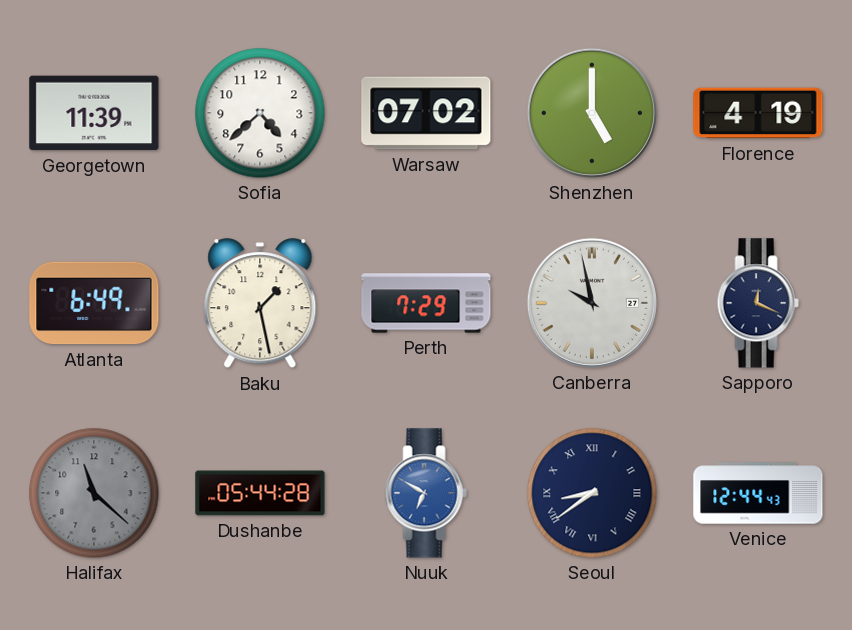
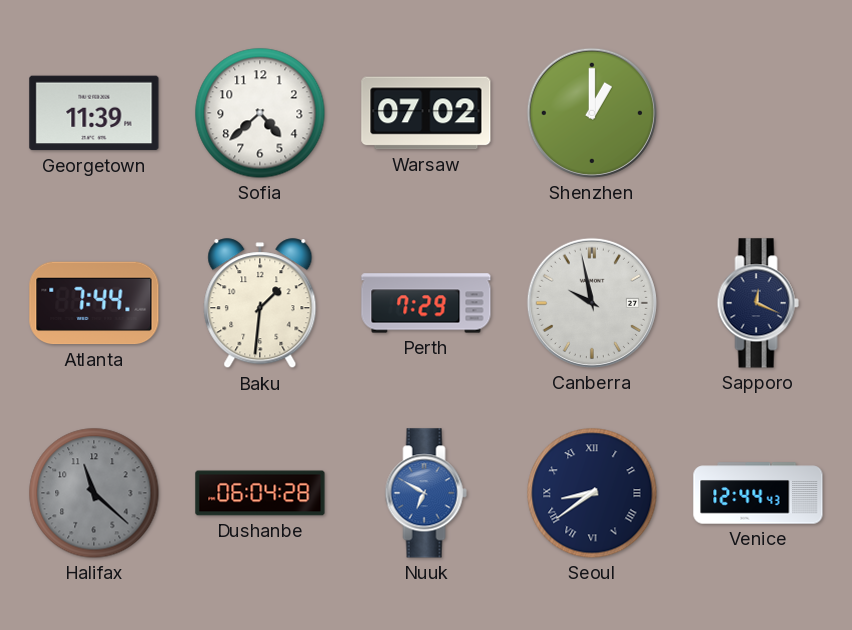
Shenzhen: 5:00 -> 1:00
Florence: 4:19 -> none
Atlanta: 6:49 -> 7:44
Baku: 1:28 -> 1:31
Dushanbe: 05:44 -> 06:04
